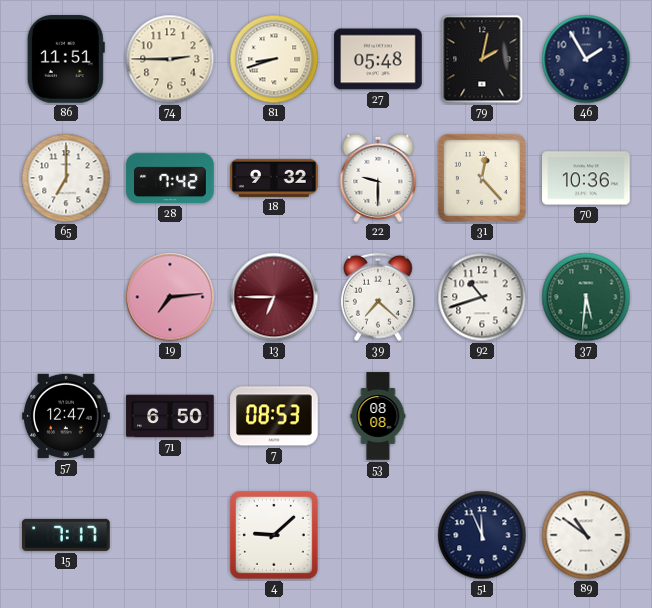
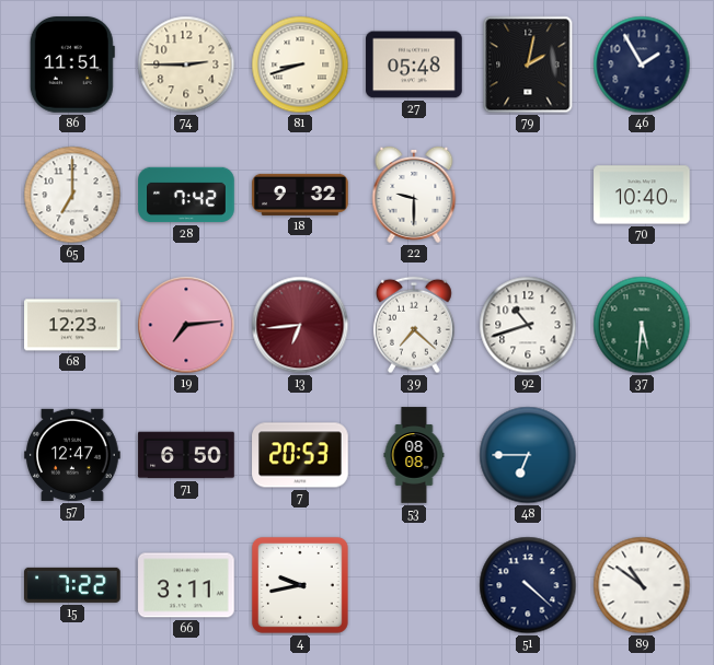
31: 12:23 -> none
70: 10:36 -> 10:40
68: none -> 12:23
13: 6:45 -> 6:44
7: 08:53 -> 20:53
48: none -> 6:45
15: 7:17 -> 7:22
66: none -> 3:11
4: 9:08 -> 9:43
51: 11:56 -> 4:22
